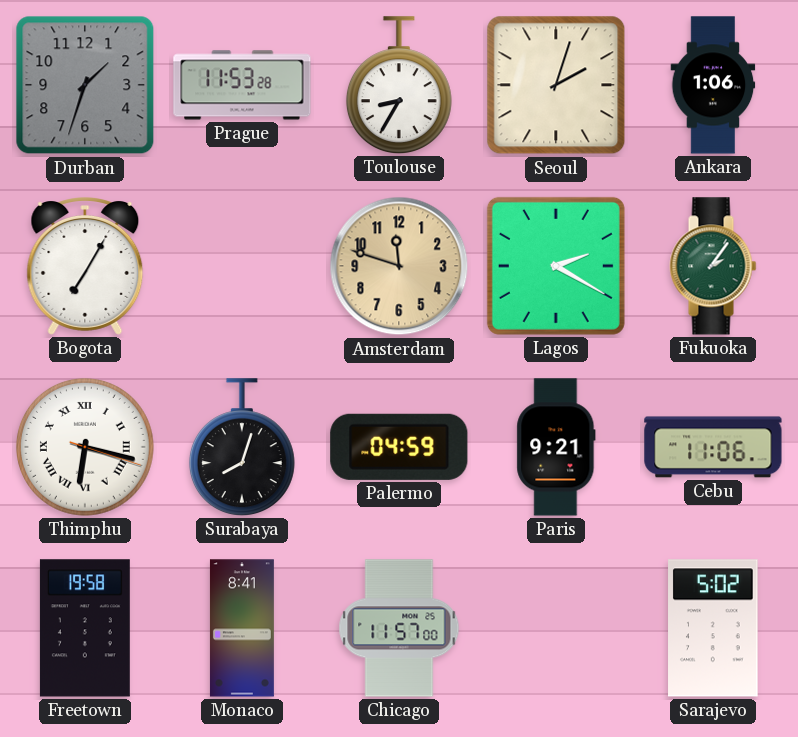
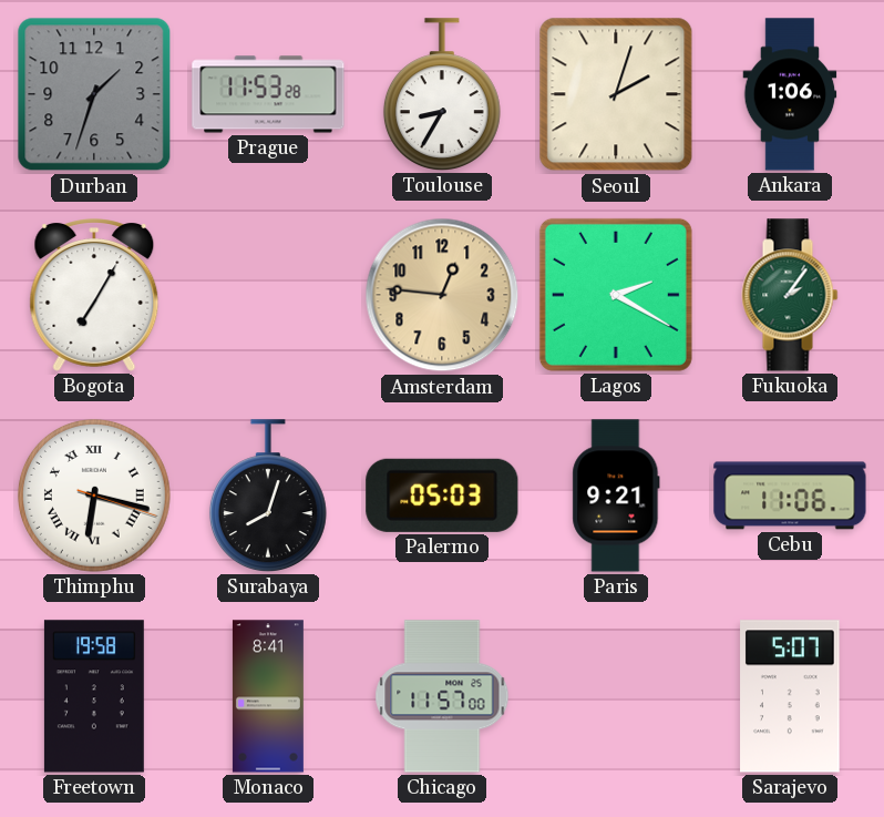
Amsterdam: 11:48 -> 12:46
Palermo: 04:59 -> 05:03
Sarajevo: 5:02 -> 5:07
